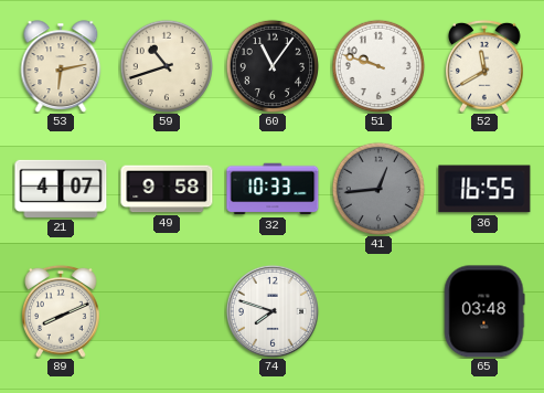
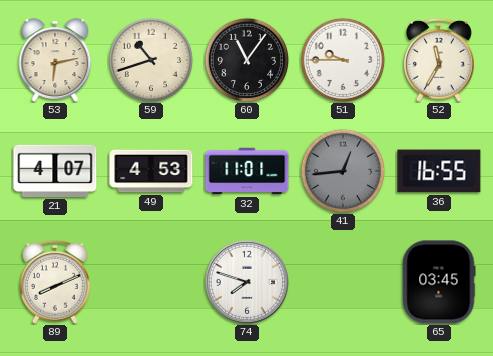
51: 9:48 -> 9:45
52: 11:40 -> 11:35
49: 9:58 -> 4:53
32: 10:33 -> 11:01
65: 03:48 -> 03:45
